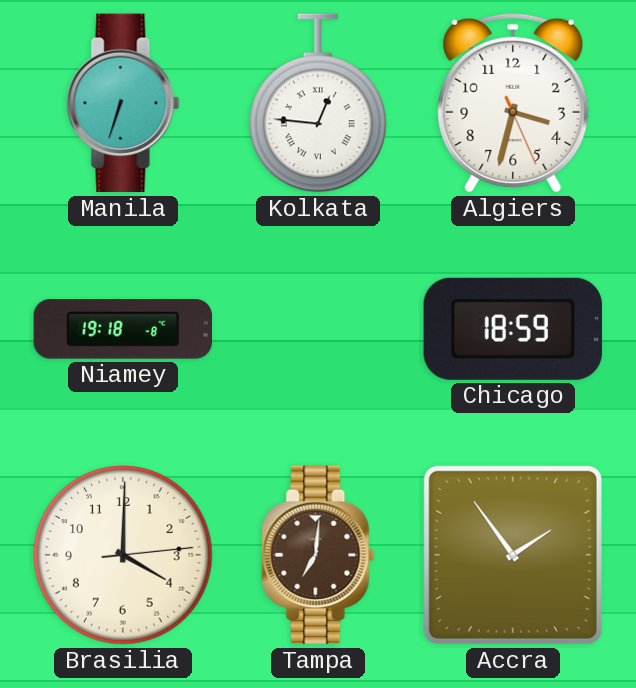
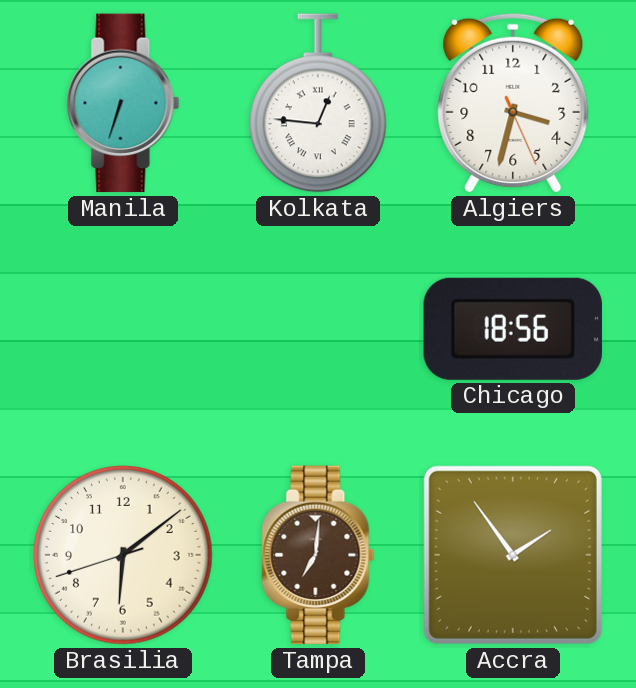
Niamey: 19:18 -> none
Chicago: 18:59 -> 18:56
Brasilia: 4:00 -> 6:08
